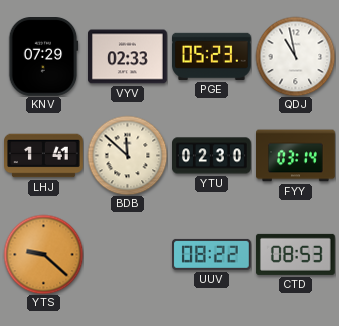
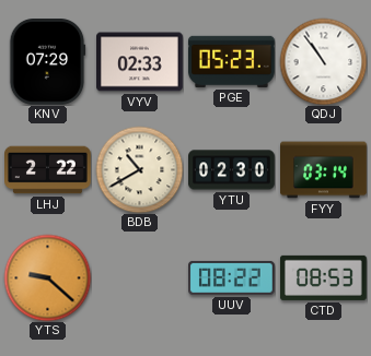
QDJ: 10:58 -> 10:54
LHJ: 1:41 -> 2:22
BDB: 11:52 -> 10:40
